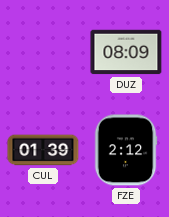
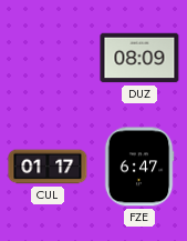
CUL: 01:39 -> 01:17
FZE: 2:12 -> 6:47
